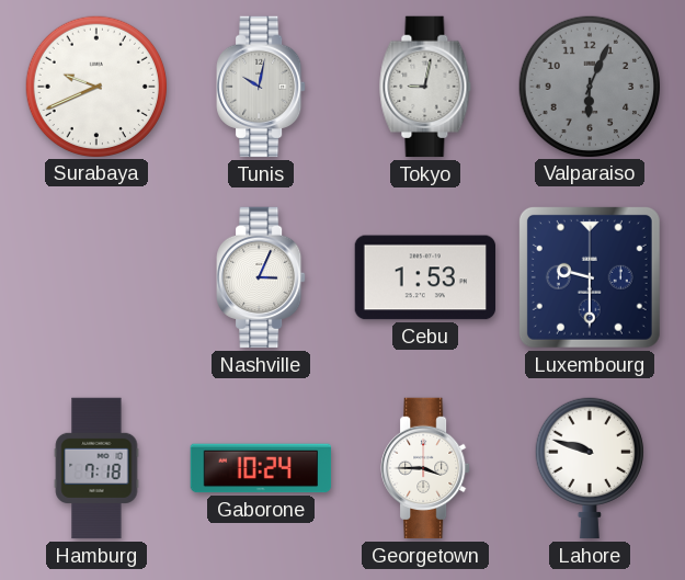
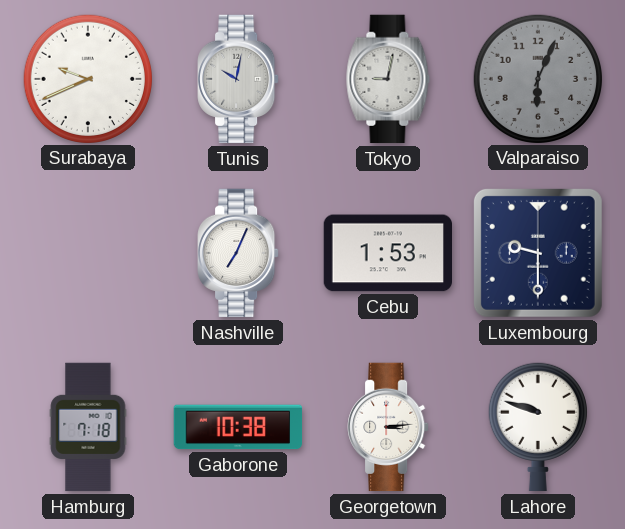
Nashville: 3:04 -> 7:04
Gaborone: 10:24 -> 10:38
Georgetown: 3:45 -> 3:14
